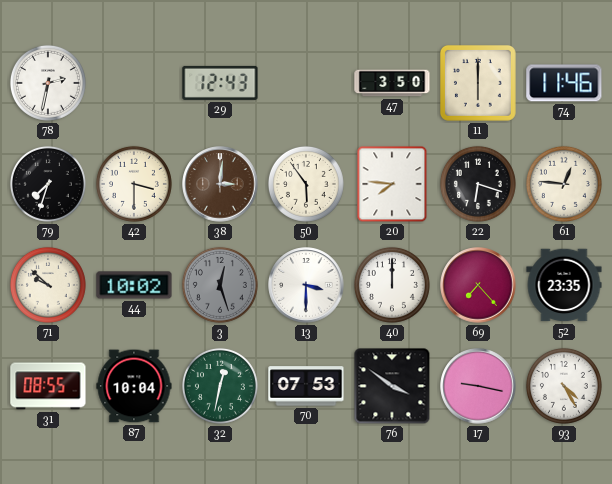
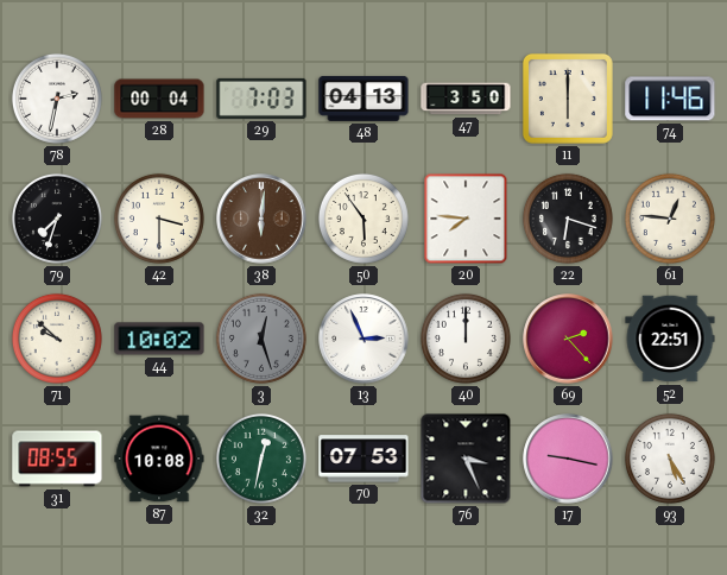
28: none -> 00:04
29: 12:43 -> 7:03
48: none -> 04:13
38: 3:01 -> 6:01
13: 3:30 -> 2:56
69: 7:23 -> 2:23
52: 23:35 -> 22:51
87: 10:04 -> 10:08
76: 3:51 -> 3:26
93: 4:25 -> 5:25
